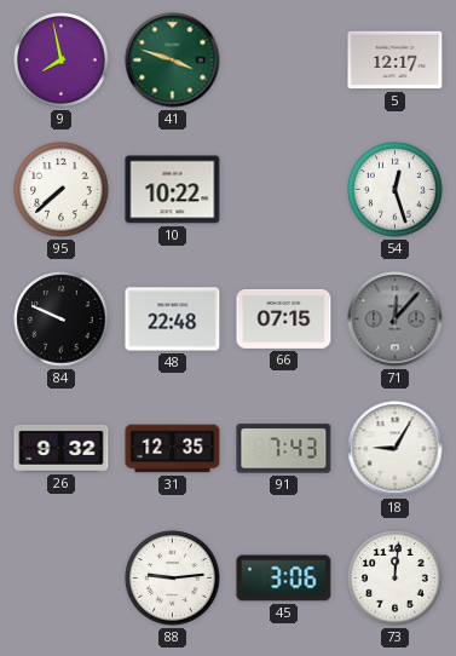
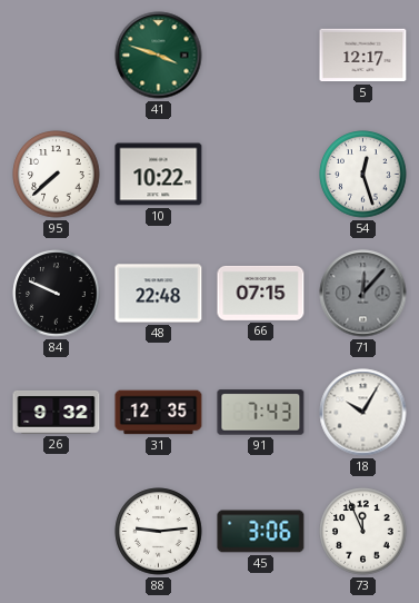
9: 7:58 -> none
18: 9:05 -> 10:05
73: 12:01 -> 11:56
